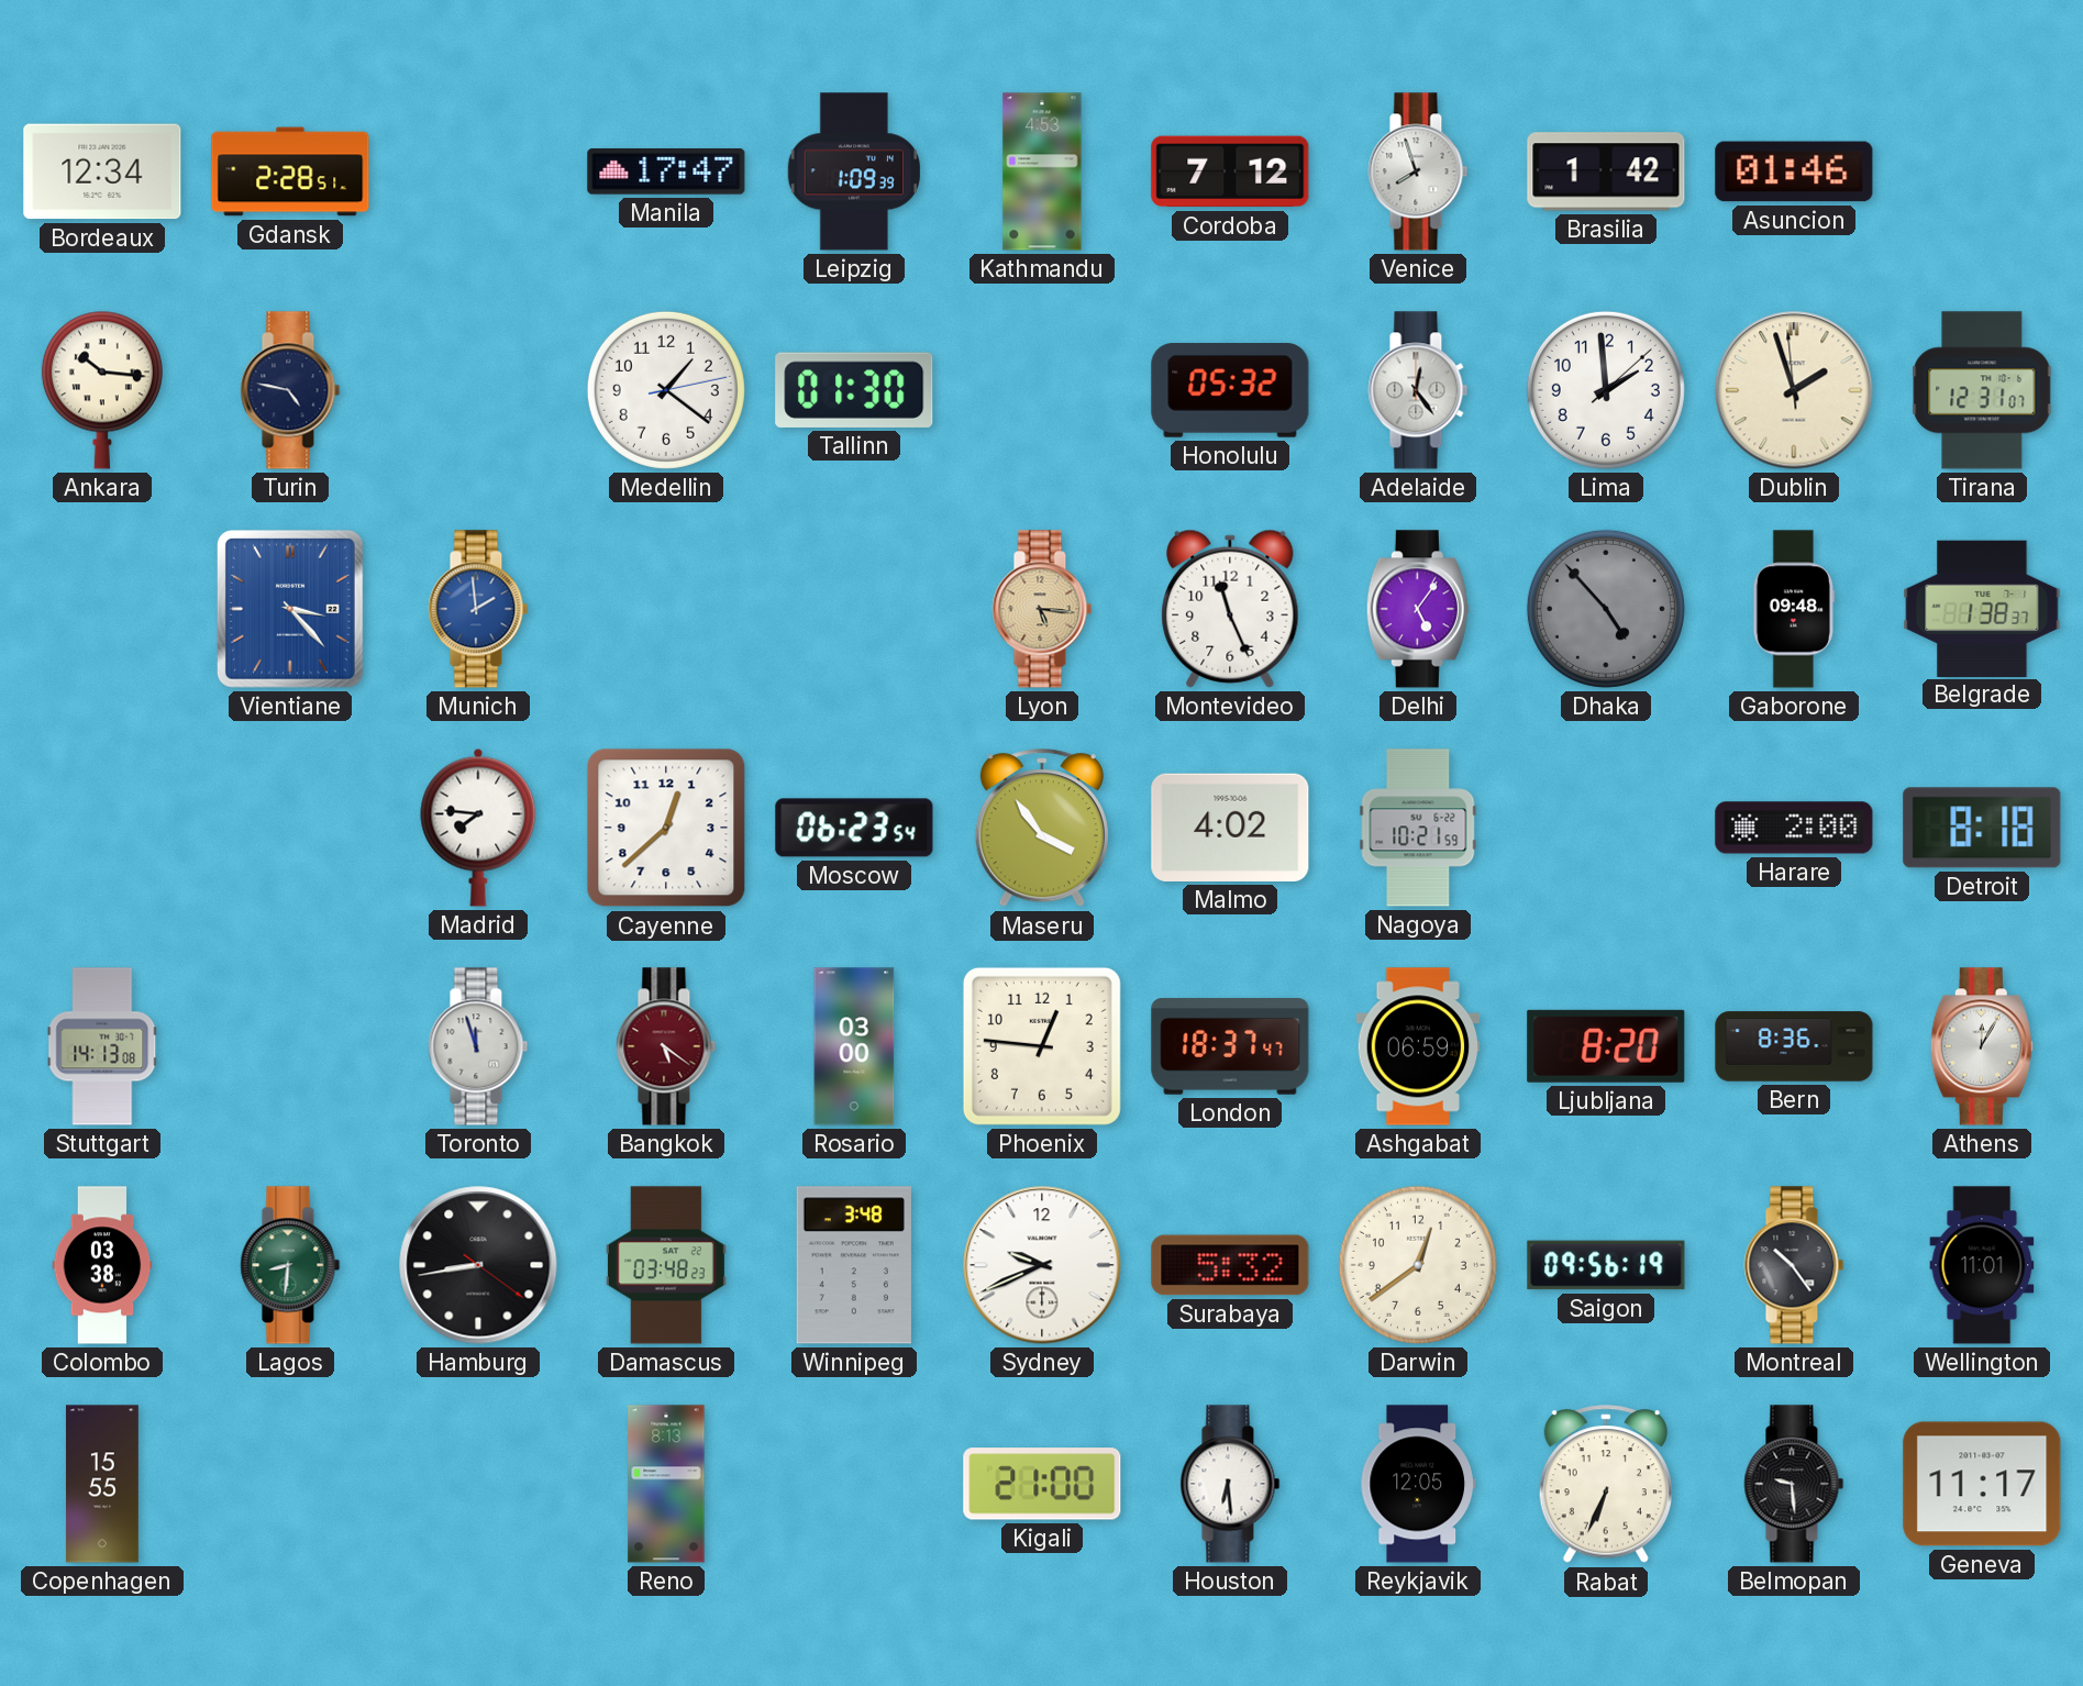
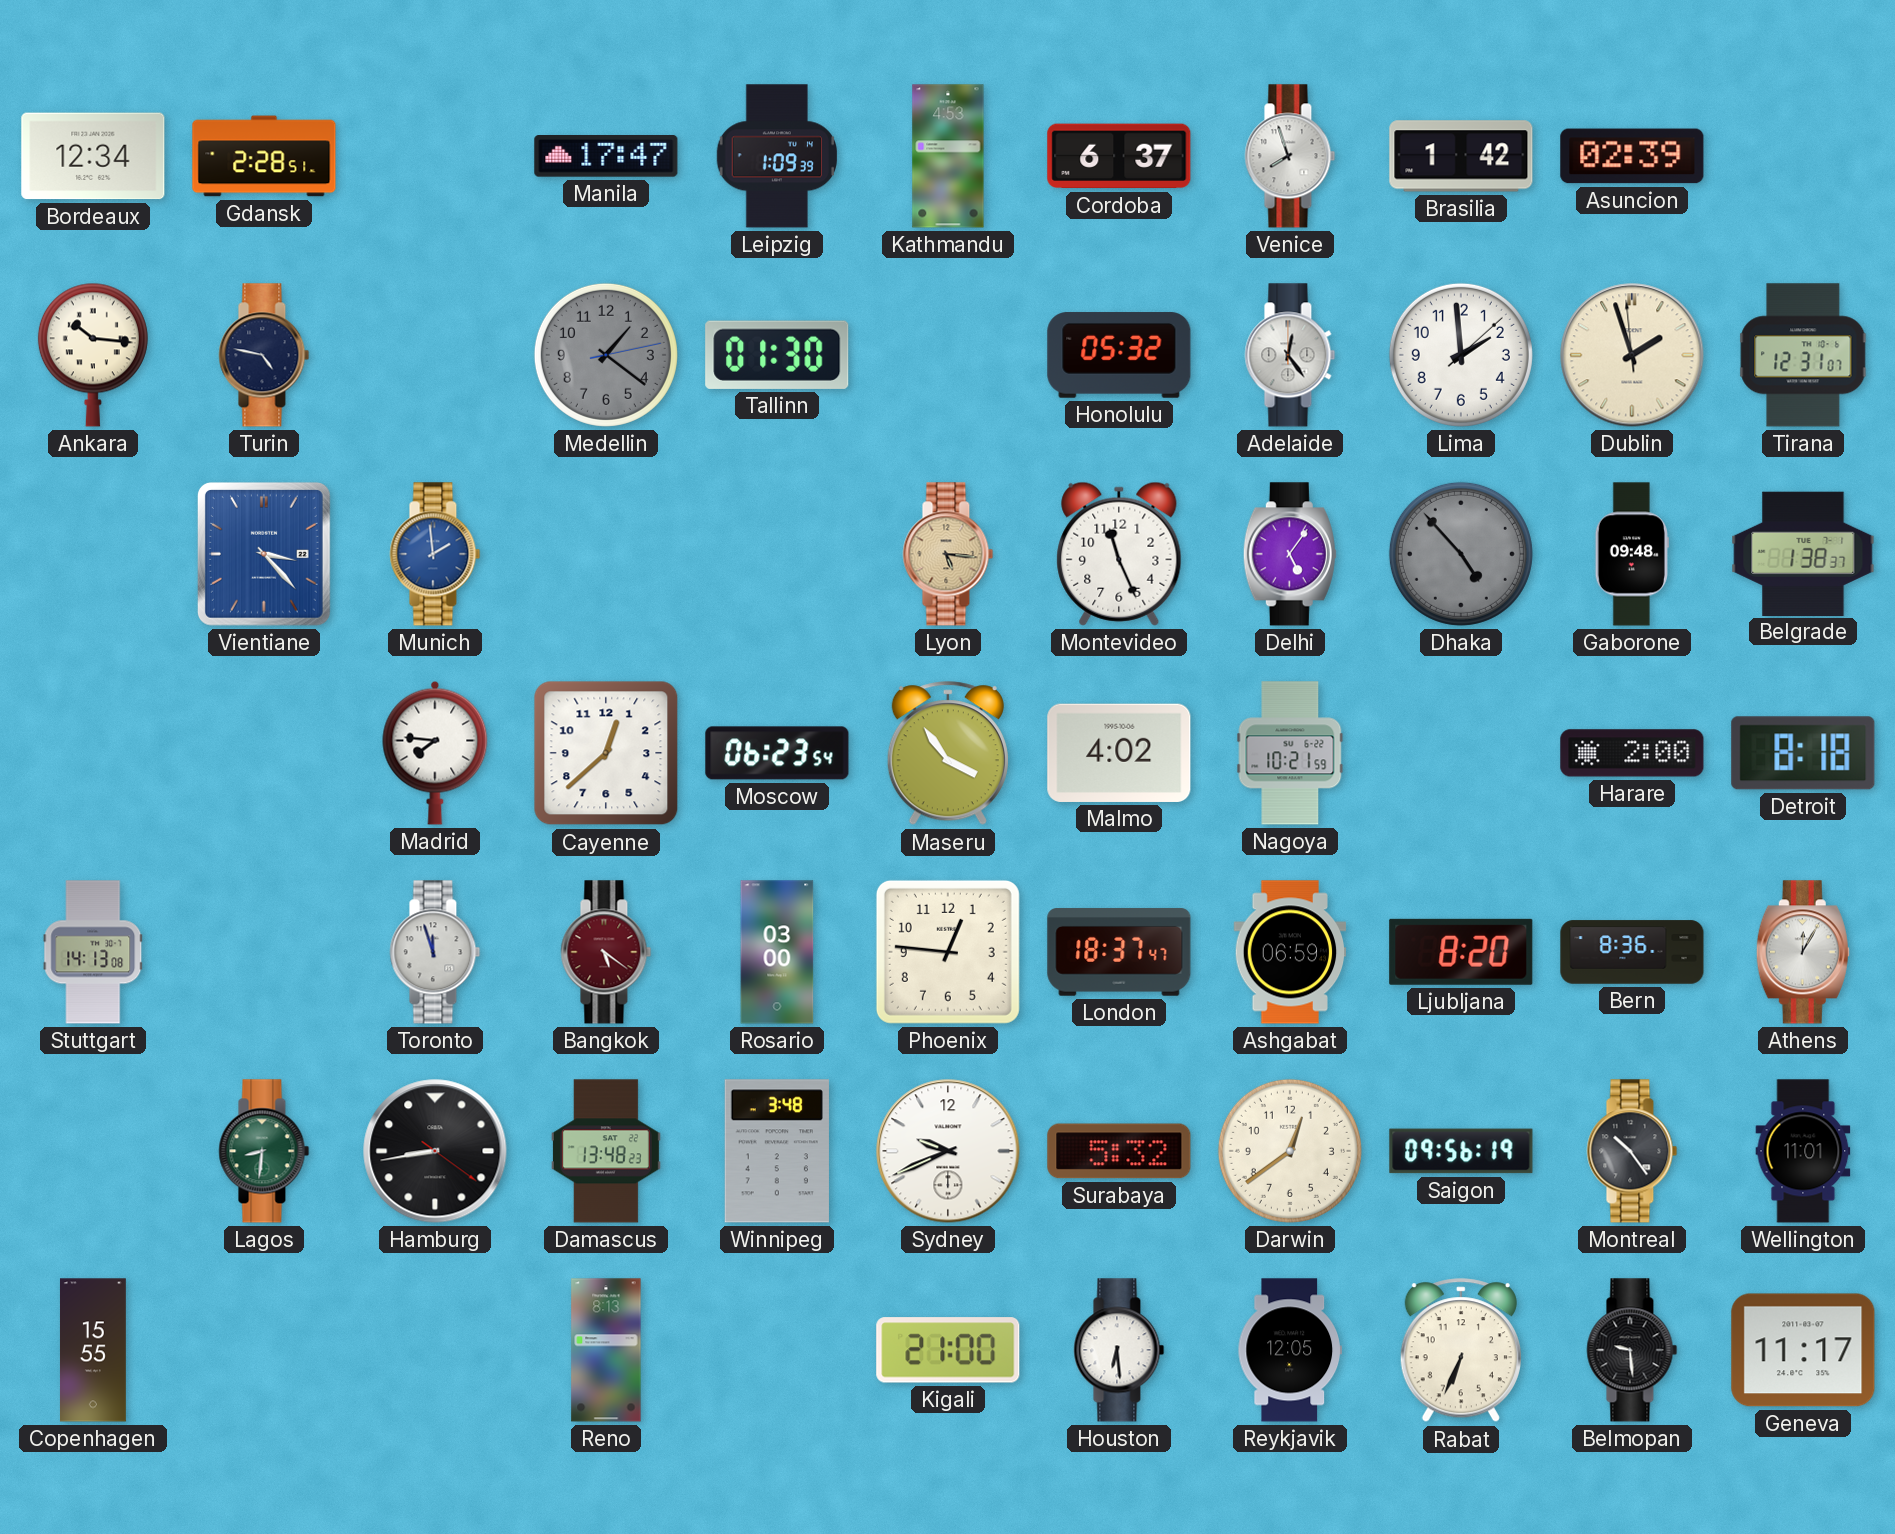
Cordoba: 7:12 -> 6:37
Asuncion: 01:46 -> 02:39
Medellin dial: white -> grey
Colombo: 03:38 -> none
Damascus: 03:48 -> 13:48
